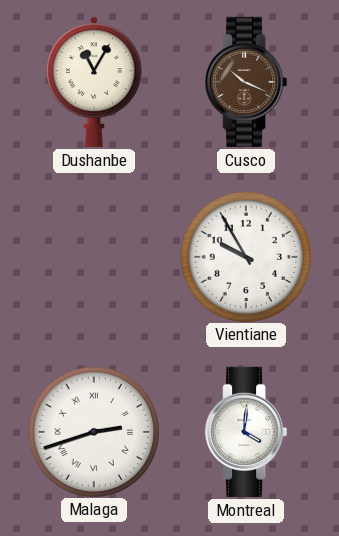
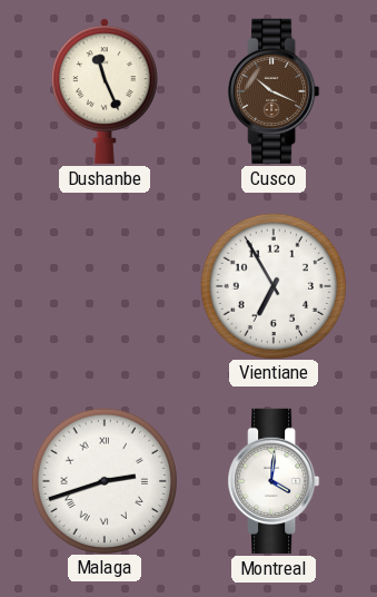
Dushanbe: 11:05 -> 11:26
Vientiane: 9:55 -> 6:55
